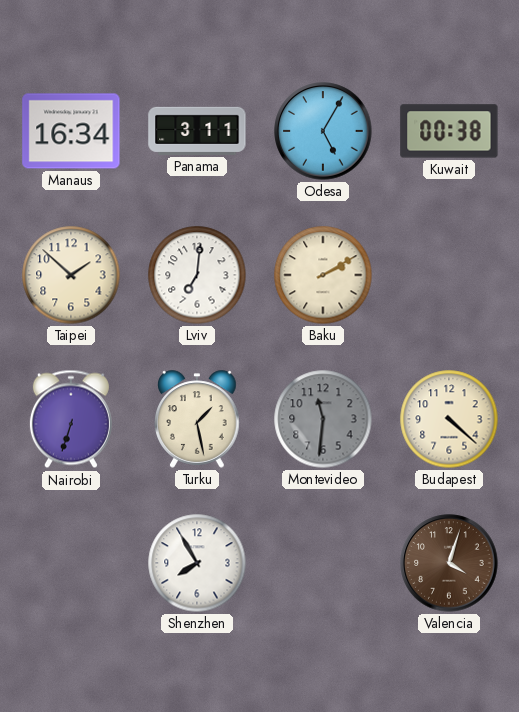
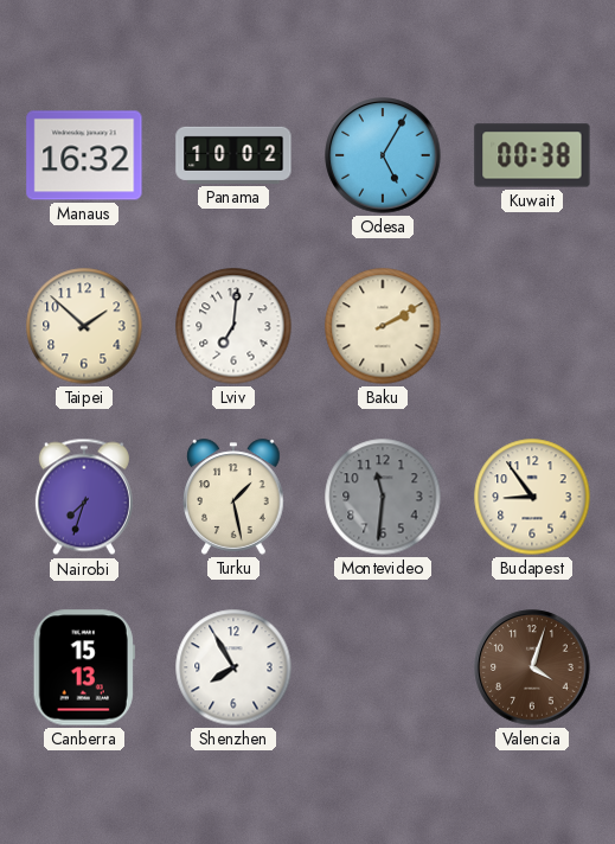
Manaus: 16:34 -> 16:32
Panama: 3:11 -> 10:02
Nairobi: 6:33 -> 7:33
Budapest: 4:22 -> 8:54
Canberra: none -> 15:13
